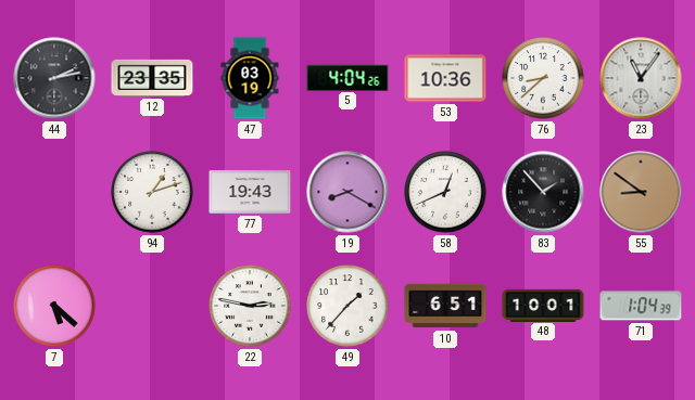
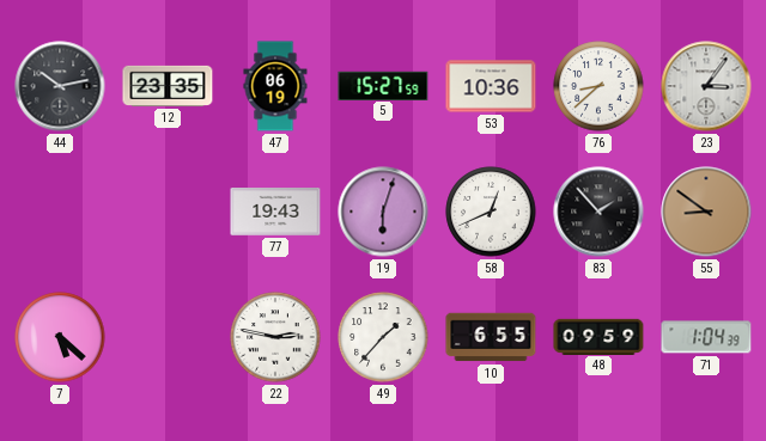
44: 2:13 -> 10:13
47: 03:19 -> 06:19
5: 4:04 -> 15:27
23: 11:06 -> 3:06
94: 1:12 -> none
19: 8:20 -> 6:03
10: 6:51 -> 6:55
48: 10:01 -> 09:59
